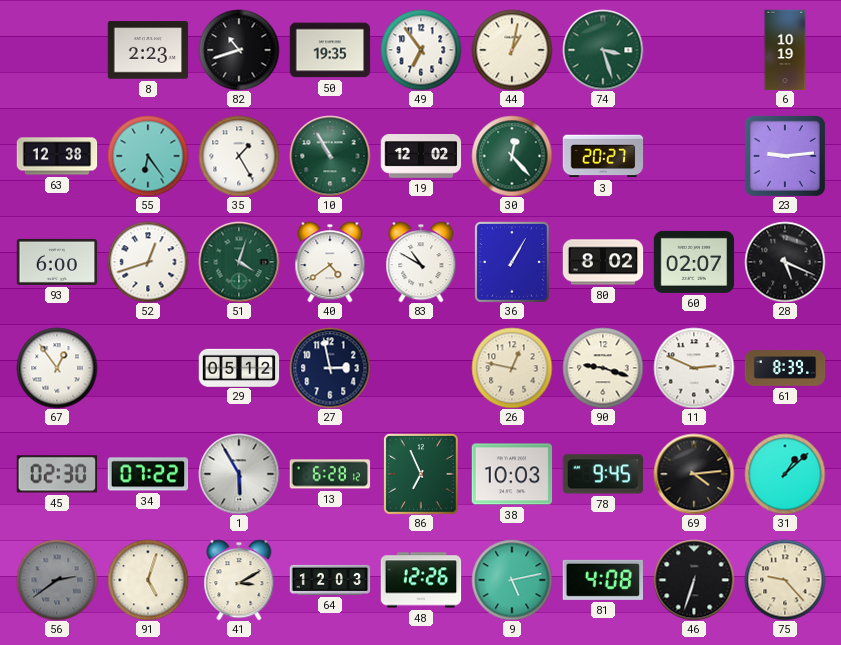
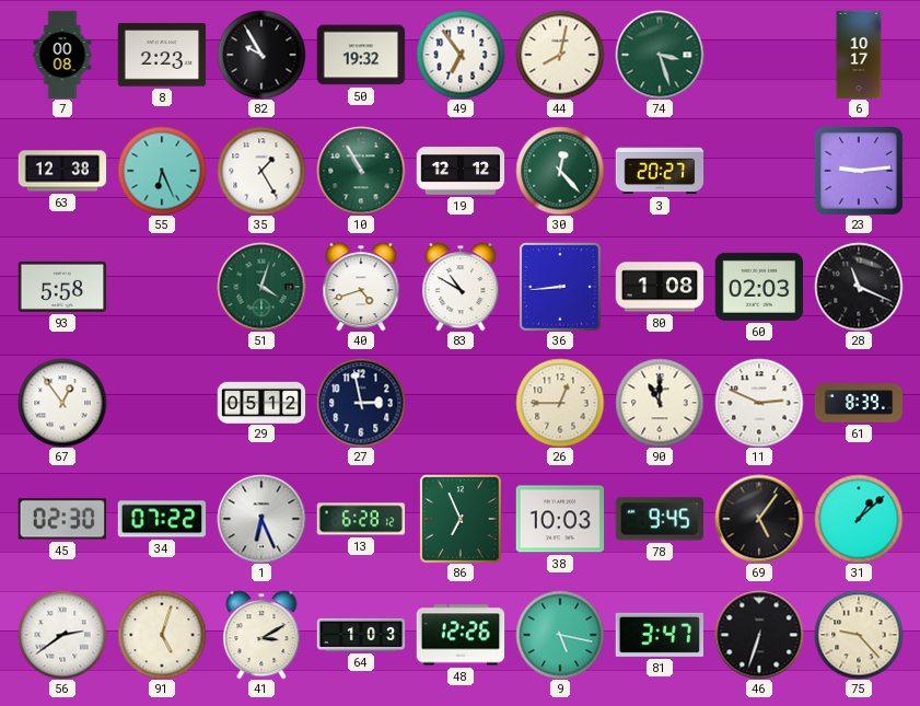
7: none -> 00:08
82: 10:42 -> 9:55
50: 19:35 -> 19:32
44: 1:02 -> 8:02
6: 10:19 -> 10:17
55: 6:24 -> 6:26
19: 12:02 -> 12:12
93: 6:00 -> 5:58
52: 12:42 -> none
40: 4:39 -> 4:42
36: 1:05 -> 8:44
80: 8:02 -> 1:08
60: 02:07 -> 02:03
28: 5:19 -> 11:19
26: 12:47 -> 12:45
90: 9:18 -> 11:00
1: 5:55 -> 6:26
69: 4:14 -> 5:06
56 dial: grey -> white
64: 12:03 -> 1:03
9: 5:13 -> 5:17
81: 4:08 -> 3:47
